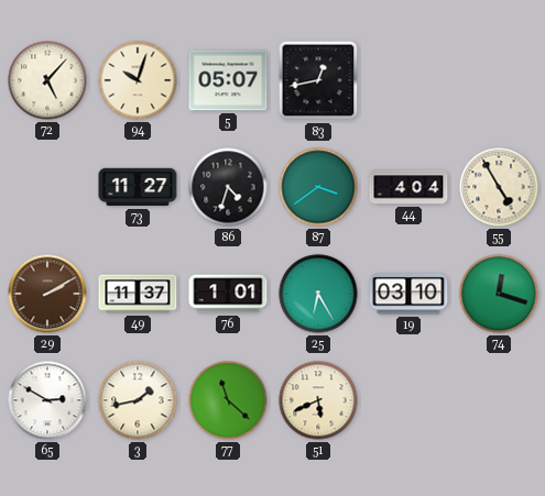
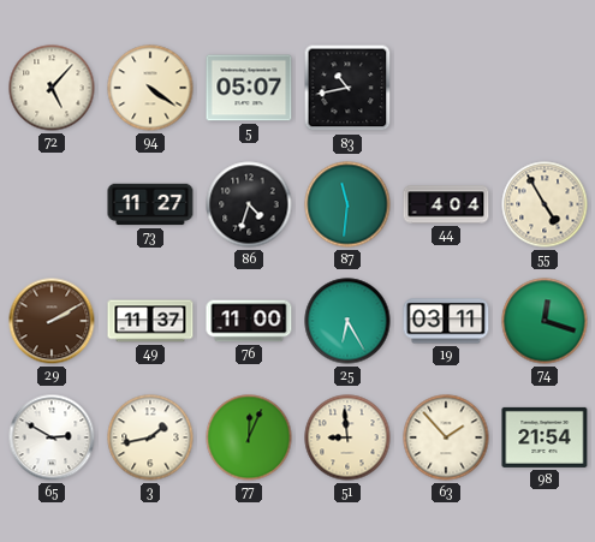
94: 10:03 -> 4:21
83: 12:43 -> 10:43
87: 3:39 -> 11:31
76: 1:01 -> 11:00
19: 03:10 -> 03:11
77: 11:22 -> 12:04
51: 5:41 -> 8:59
63: none -> 1:53
98: none -> 21:54
